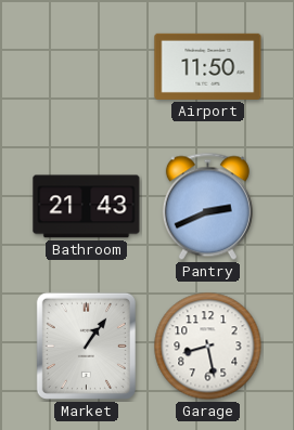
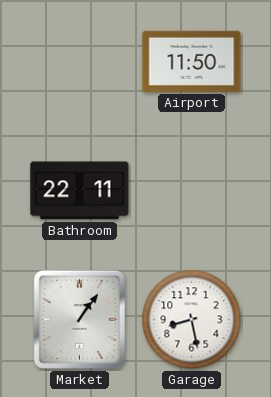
Bathroom: 21:43 -> 22:11
Pantry: 2:41 -> none
